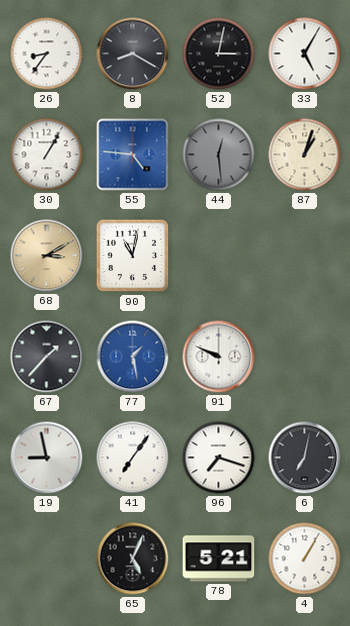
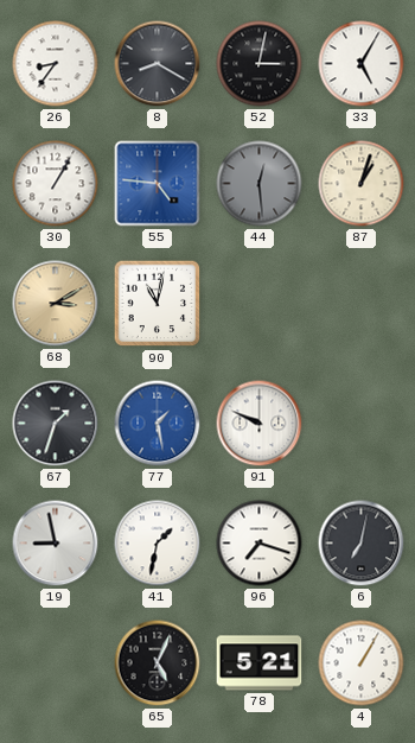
67: 1:37 -> 1:33
41: 7:06 -> 1:32
